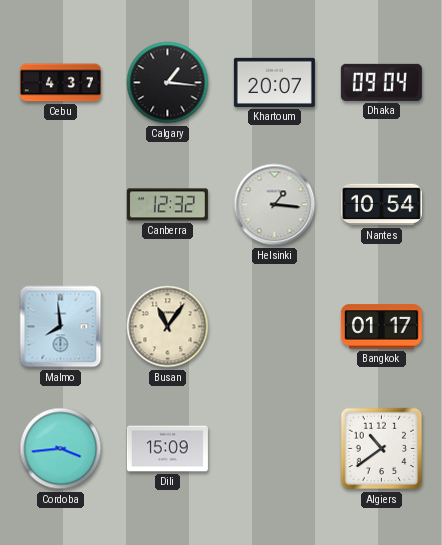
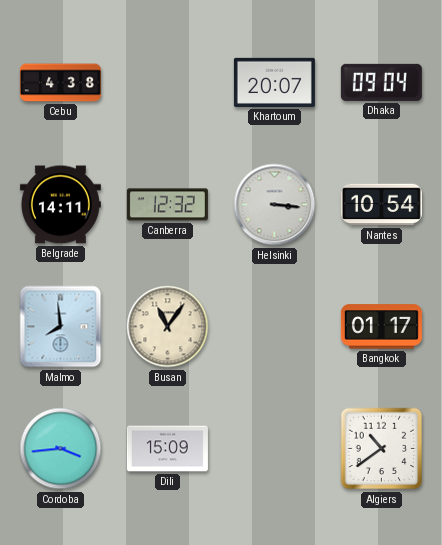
Cebu: 4:37 -> 4:38
Calgary: 1:16 -> none
Belgrade: none -> 14:11
Helsinki: 1:16 -> 3:16
